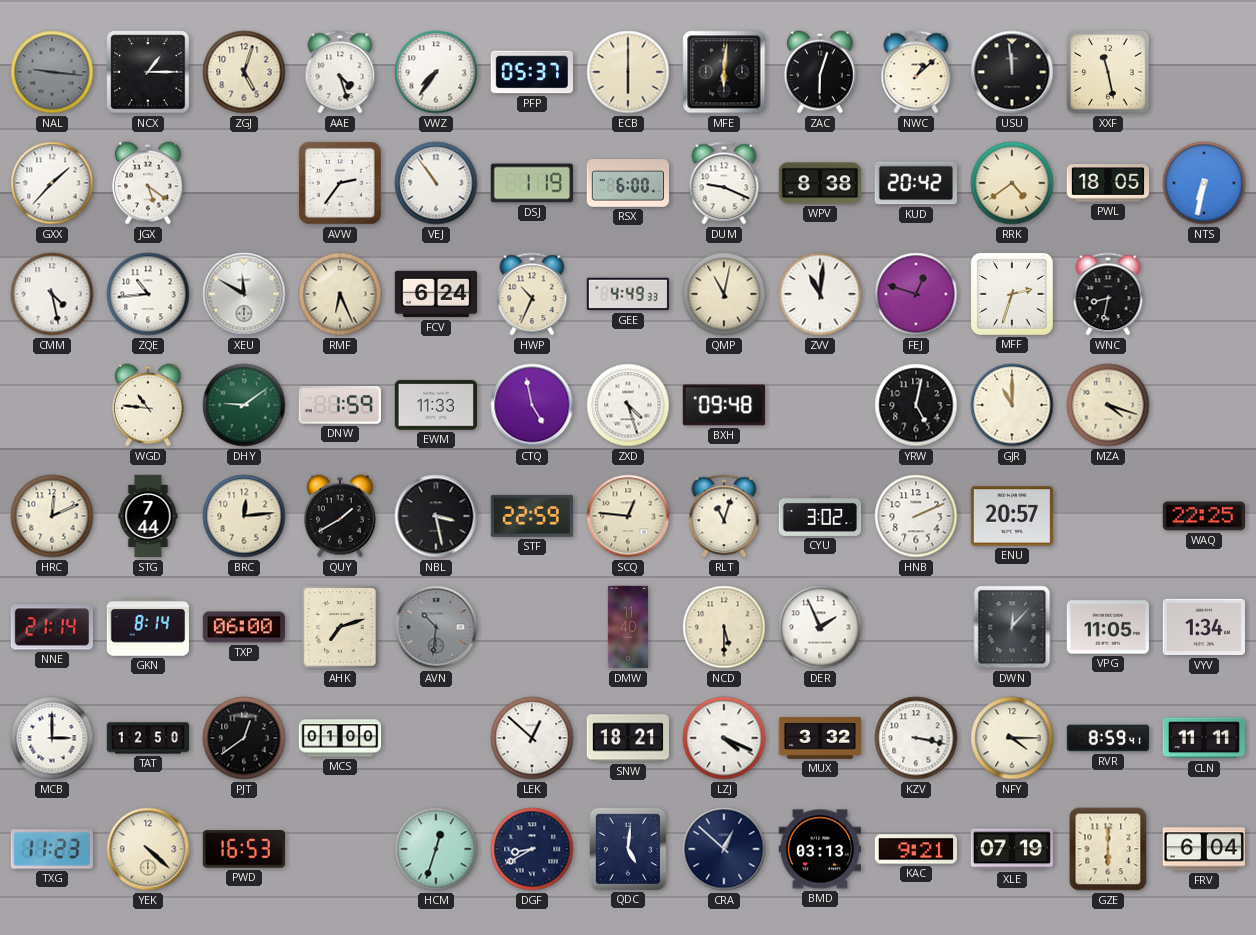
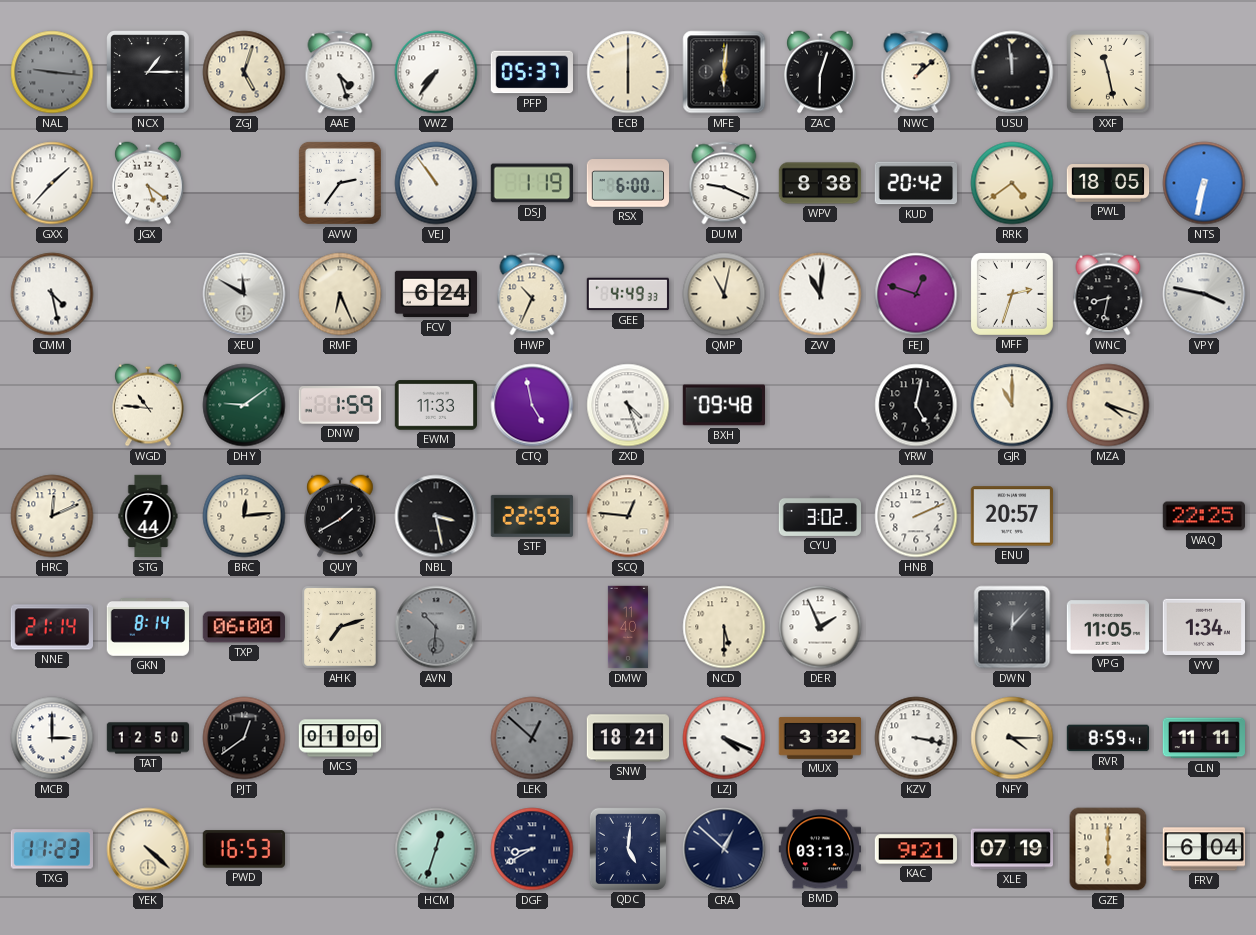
ZQE: 10:44 -> none
VPY: none -> 3:47
RLT: 11:03 -> none
LEK dial: white -> grey
